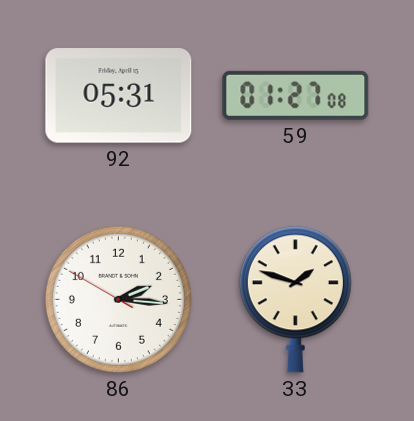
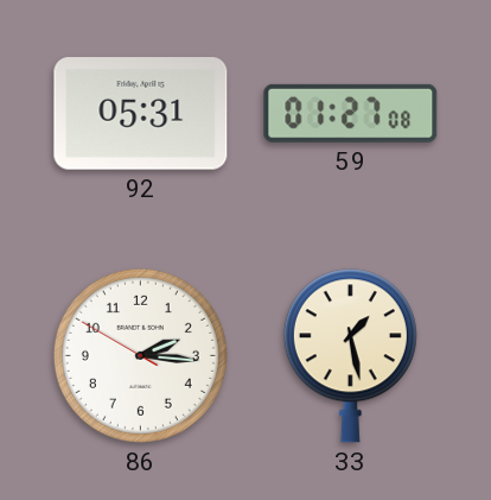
33: 1:48 -> 1:28
